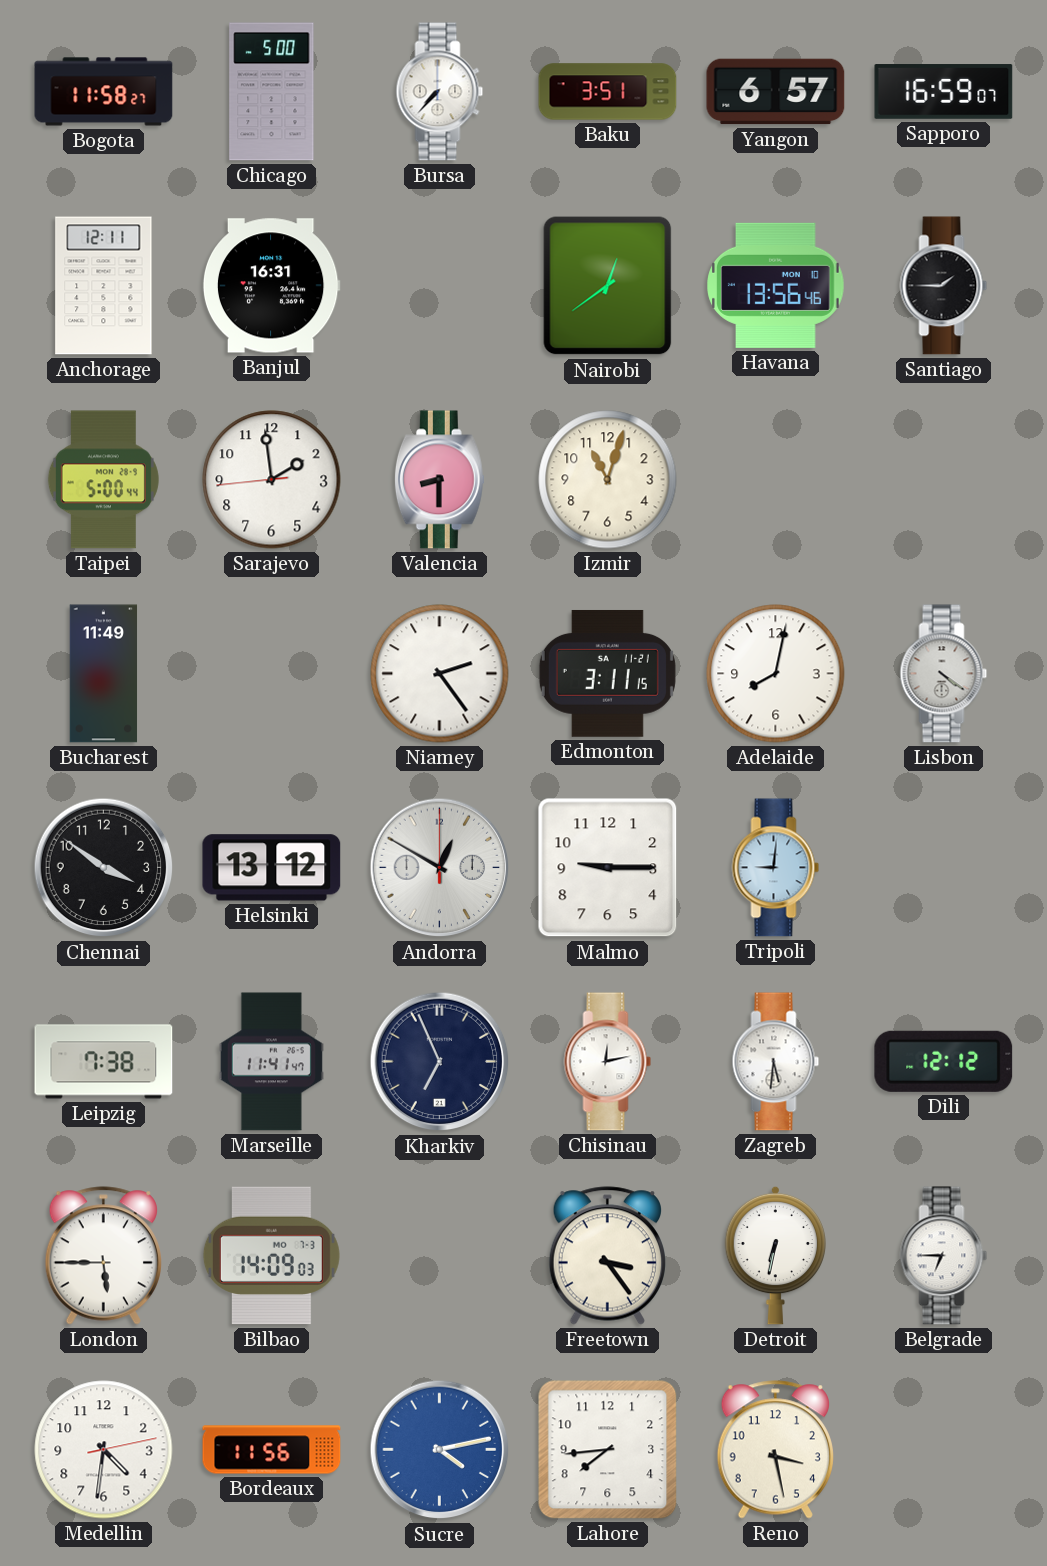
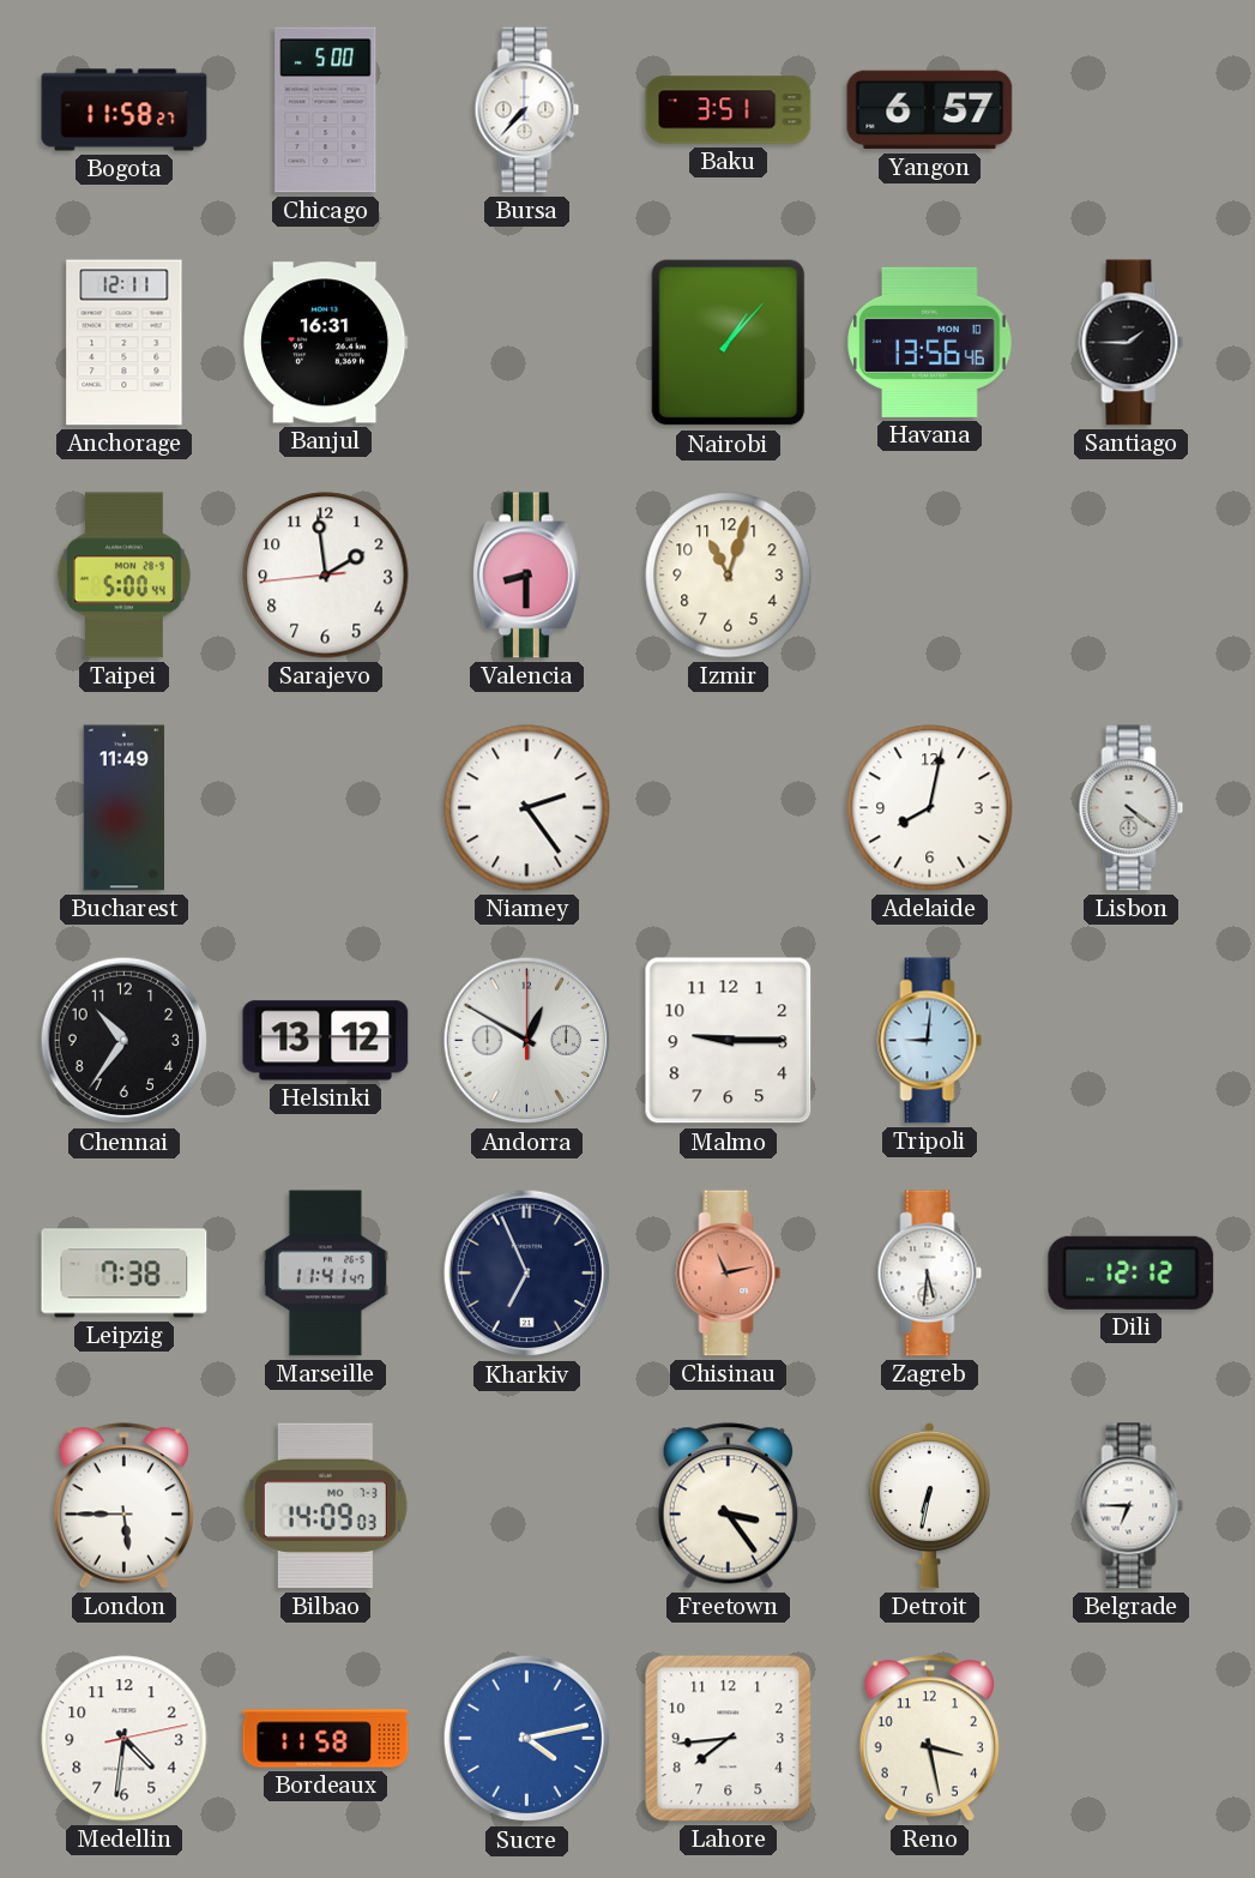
Sapporo: 16:59 -> none
Nairobi: 12:39 -> 1:07
Edmonton: 3:11 -> none
Chennai: 3:51 -> 10:36
Chisinau: 12:13 -> 11:13
Chisinau dial: white -> salmon
Bordeaux: 11:56 -> 11:58
